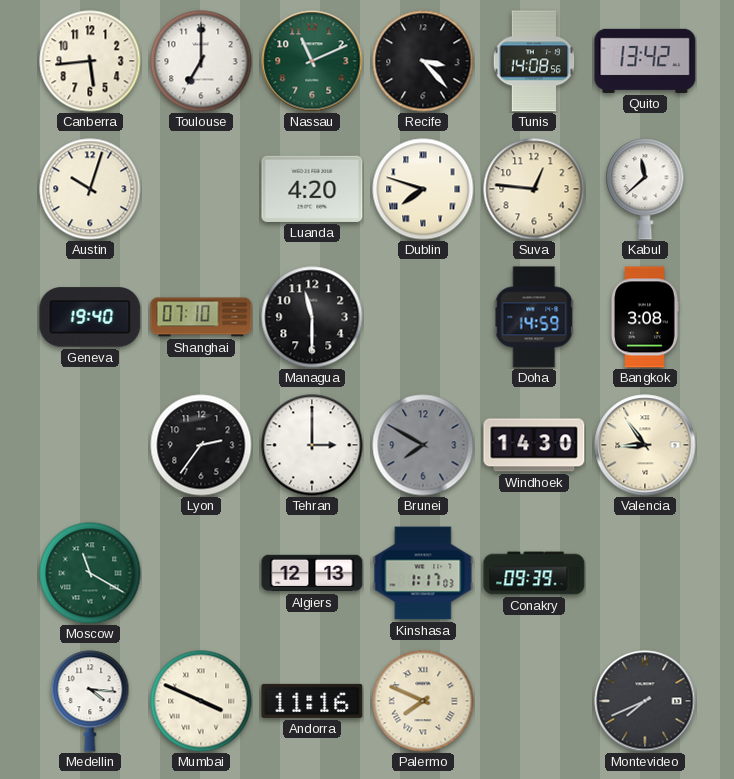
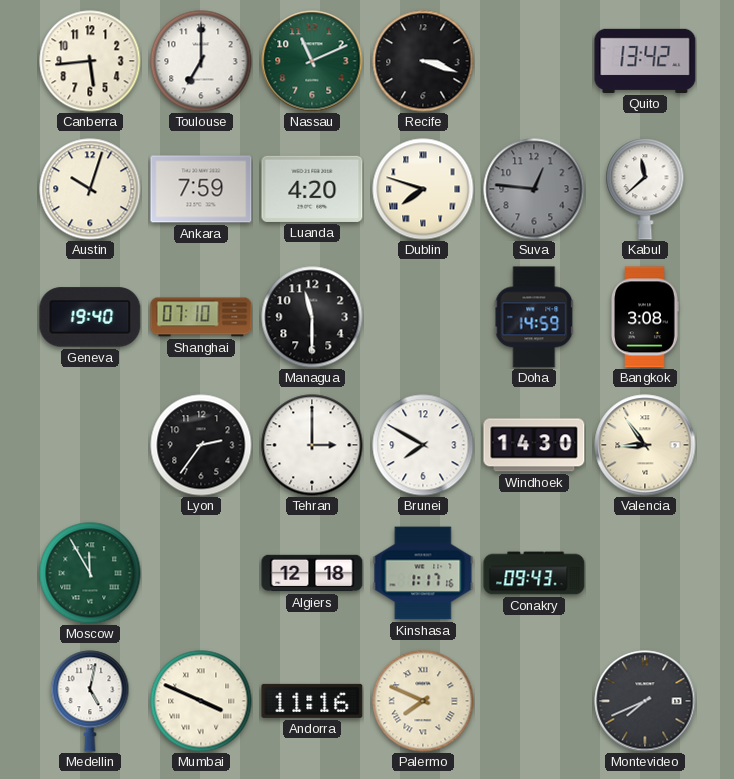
Recife: 3:23 -> 3:18
Tunis: 14:08 -> none
Ankara: none -> 7:59
Suva dial: cream -> grey
Brunei dial: grey -> white
Moscow: 11:20 -> 11:55
Algiers: 12:13 -> 12:18
Kinshasa: 1:17:03 -> 1:17:16
Conakry: 09:39 -> 09:43
Medellin: 4:16 -> 5:02
